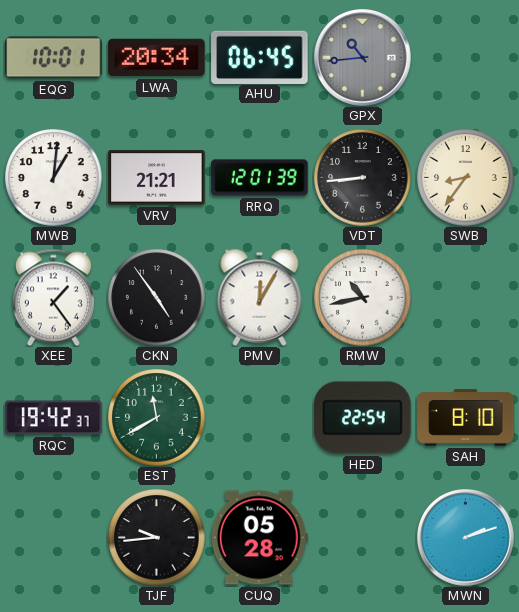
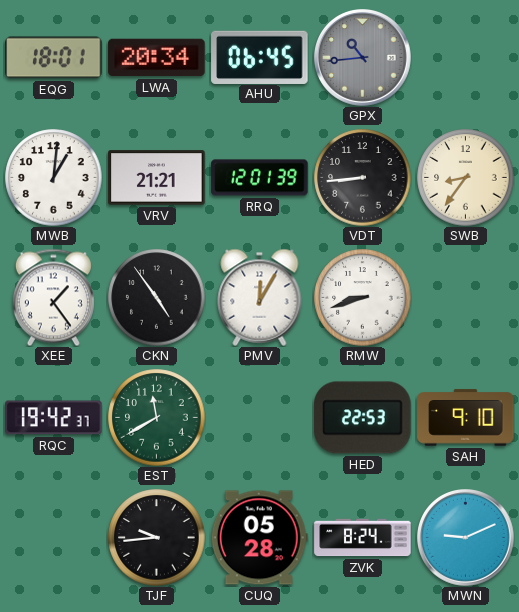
EQG: 10:01 -> 18:01
RMW: 10:43 -> 8:42
HED: 22:54 -> 22:53
SAH: 8:10 -> 9:10
ZVK: none -> 8:24
MWN: 2:12 -> 9:11
